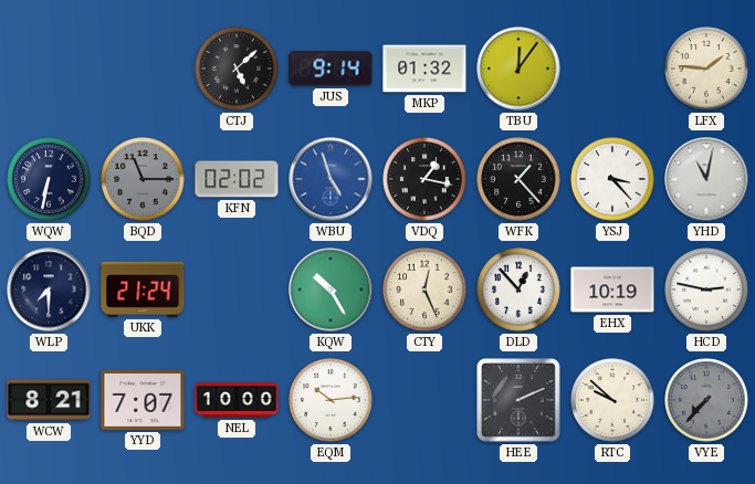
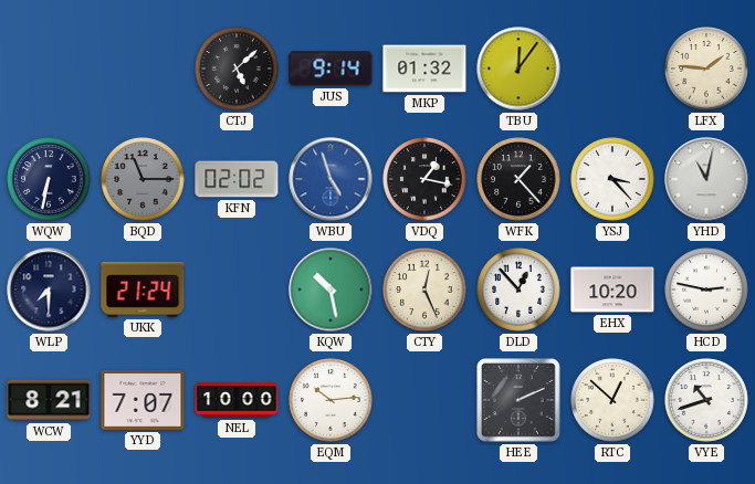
KQW: 10:25 -> 10:28
EHX: 10:19 -> 10:20
RTC: 9:52 -> 12:52
VYE: 7:37 -> 10:42
VYE dial: grey -> white
